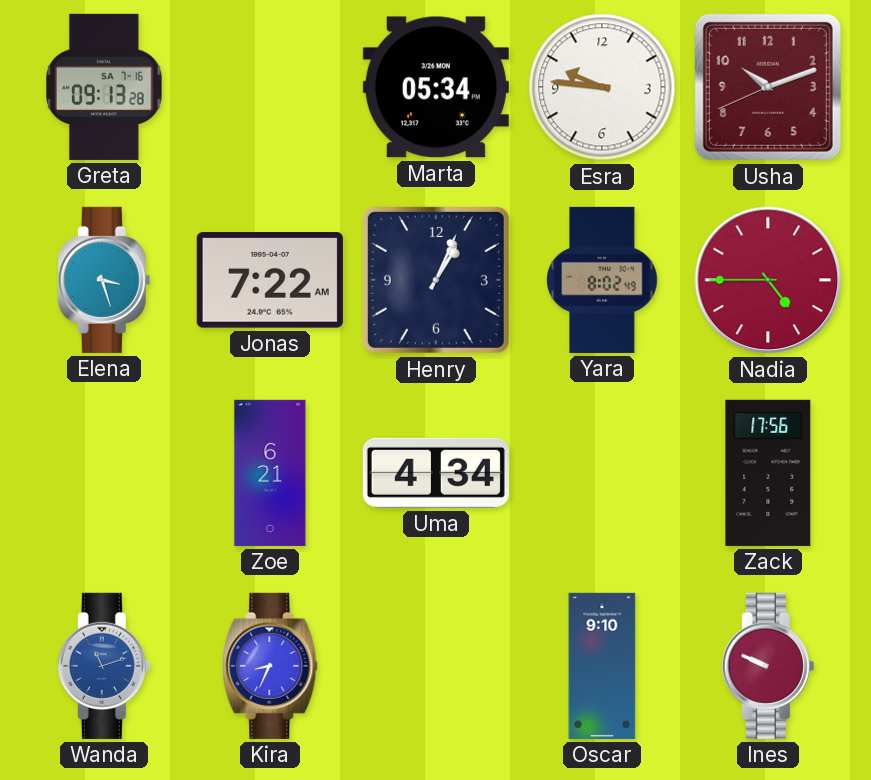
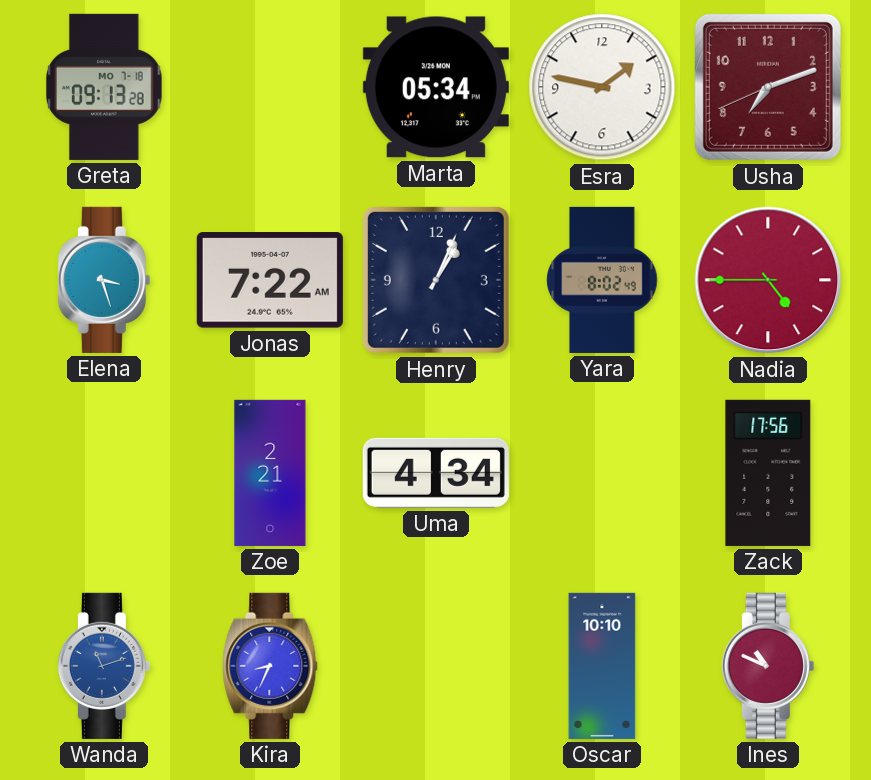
Greta date: SA 7-16 -> MO 7-18
Esra: 9:46 -> 1:47
Usha: 10:11 -> 7:11
Zoe: 6:21 -> 2:21
Oscar: 9:10 -> 10:10
Ines: 9:49 -> 10:49
